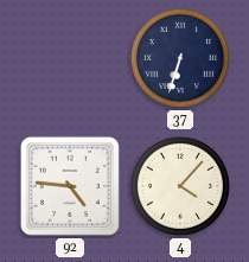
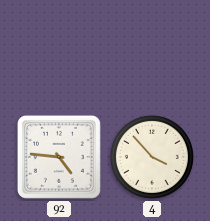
37: 6:33 -> none
4: 4:07 -> 3:53
